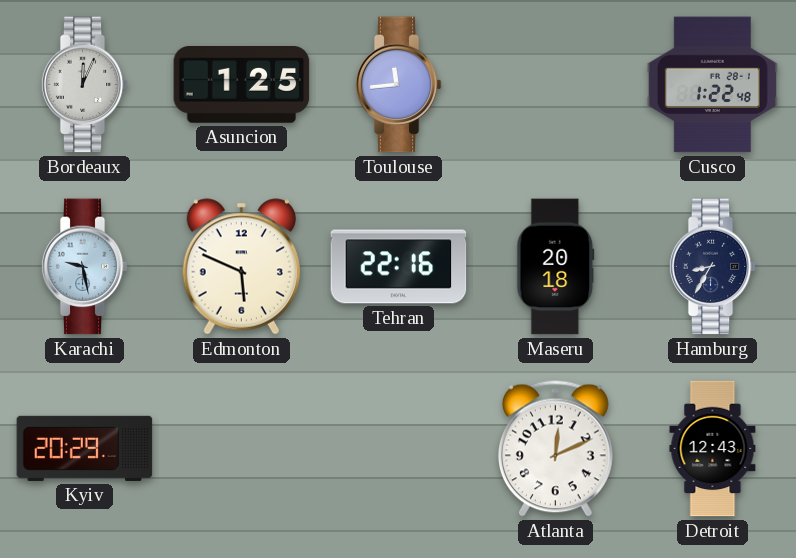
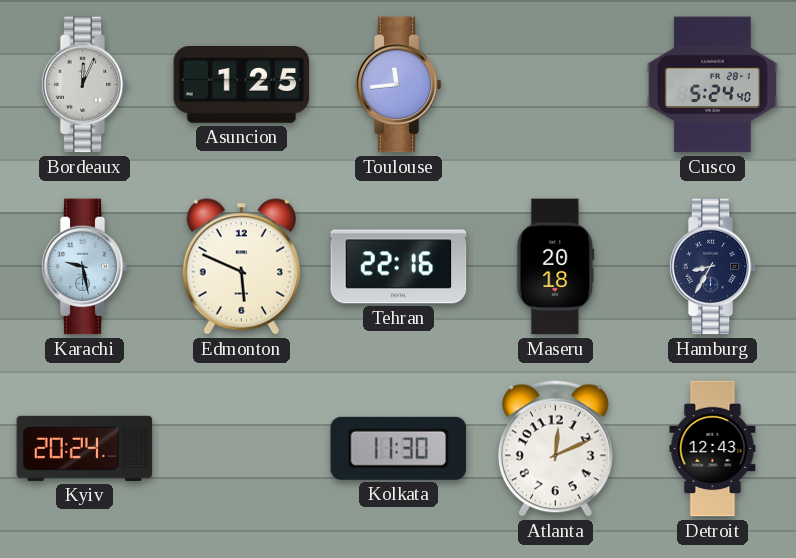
Cusco: 1:22 -> 5:24
Kyiv: 20:29 -> 20:24
Kolkata: none -> 11:30
